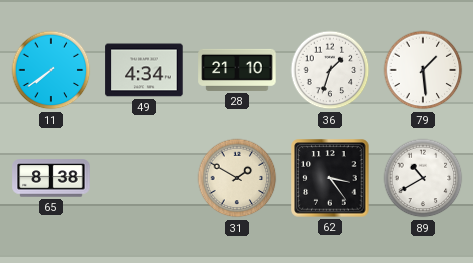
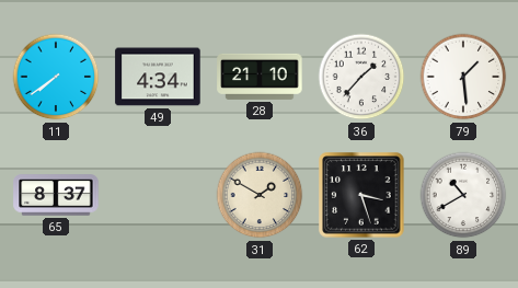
36: 1:33 -> 1:37
65: 8:38 -> 8:37
62: 3:24 -> 3:27
